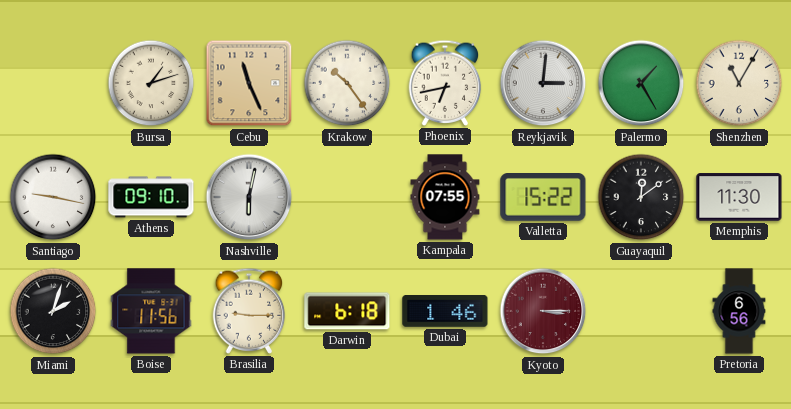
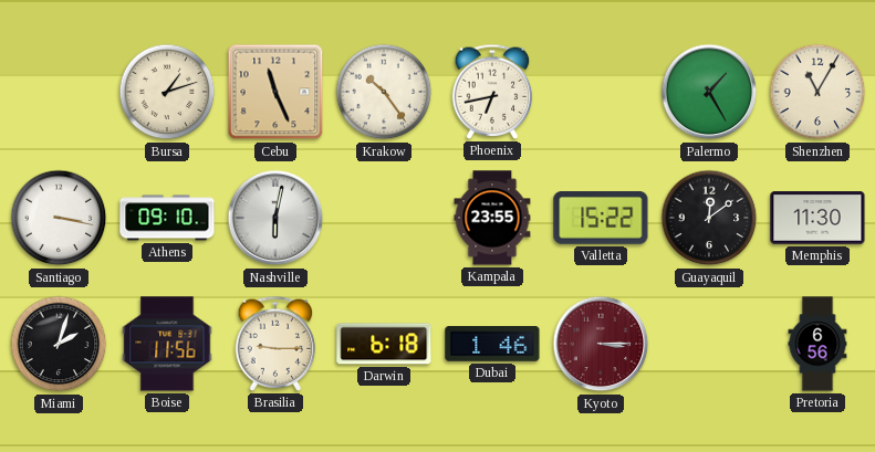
Reykjavik: 3:01 -> none
Santiago: 9:17 -> 3:17
Kampala: 07:55 -> 23:55
